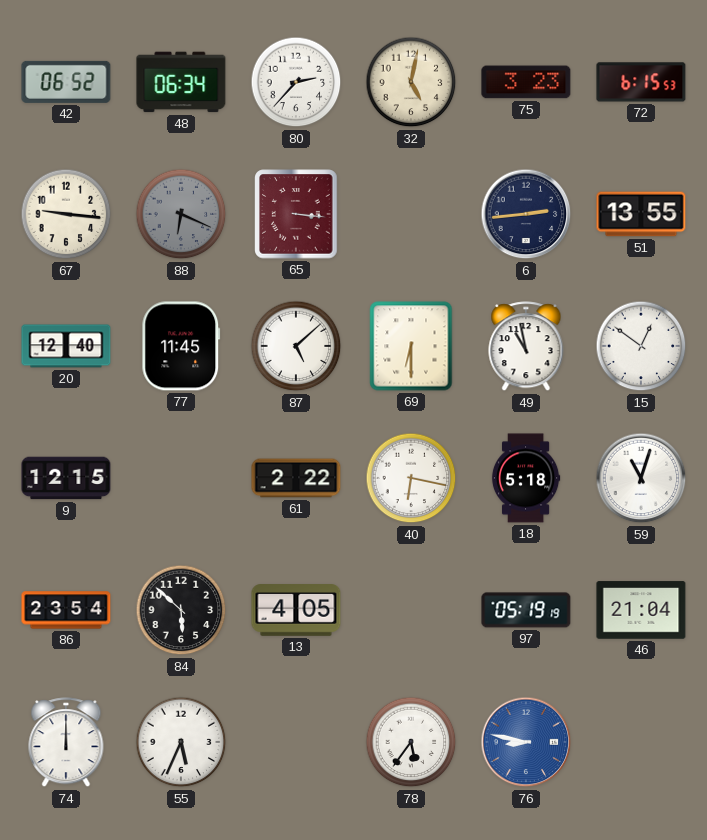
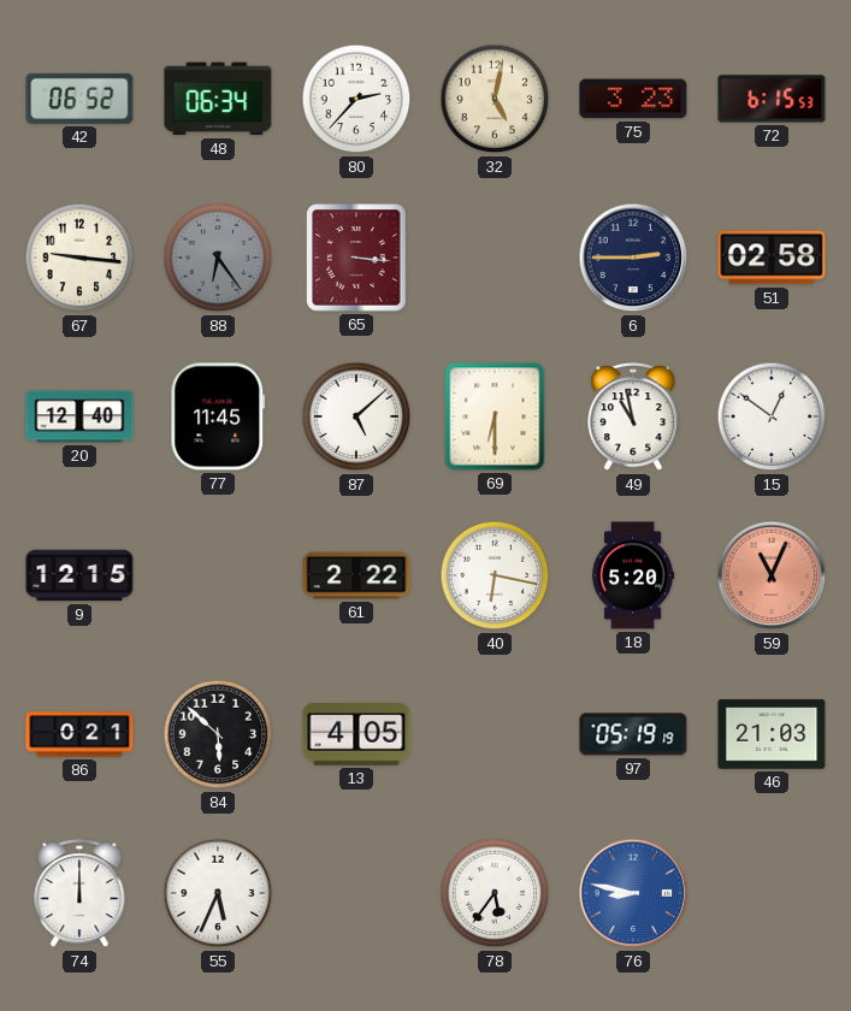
88: 6:19 -> 6:24
6: 2:44 -> 2:45
51: 13:55 -> 02:58
18: 5:18 -> 5:20
59: 11:03 -> 11:04
59 dial: white -> salmon
86: 23:54 -> 0:21
46: 21:04 -> 21:03
